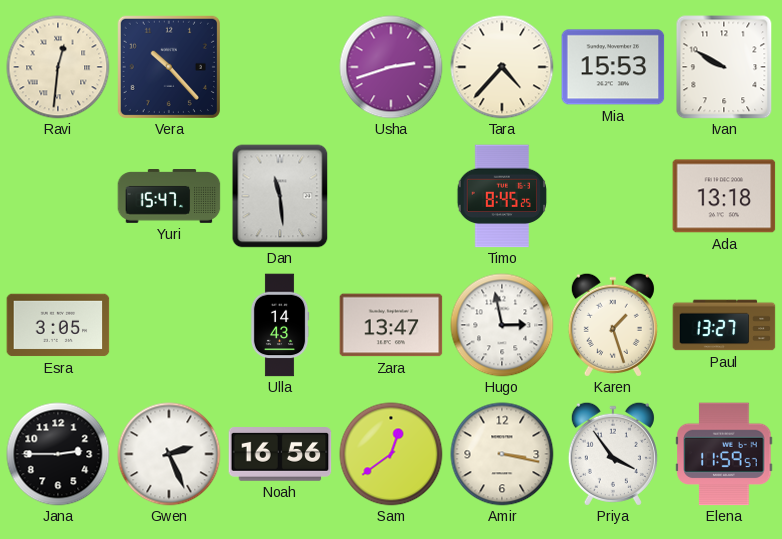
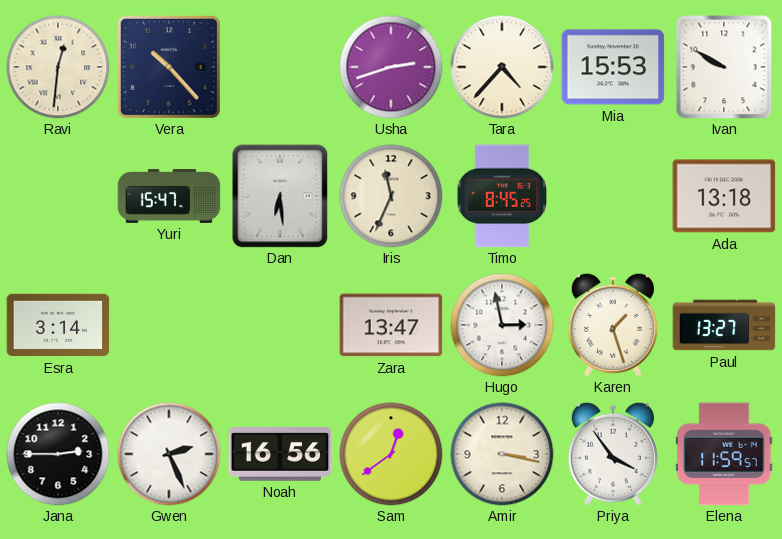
Dan: 11:29 -> 6:29
Iris: none -> 11:34
Esra: 3:05 -> 3:14
Ulla: 14:43 -> none
